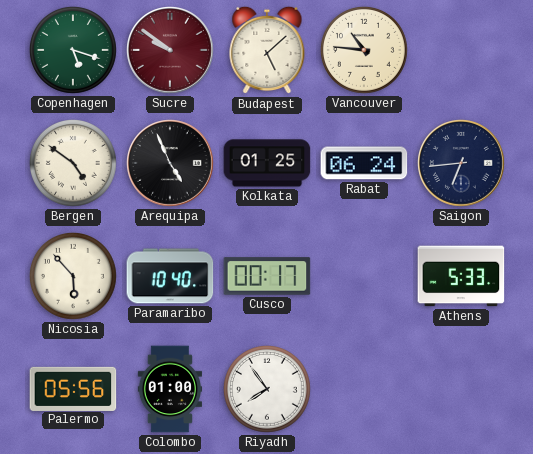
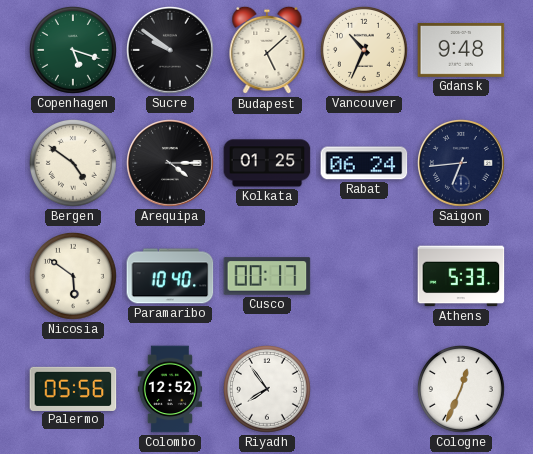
Sucre dial: burgundy -> black
Vancouver: 10:46 -> 10:34
Gdansk: none -> 9:48
Arequipa: 4:56 -> 4:15
Nicosia: 5:53 -> 5:51
Colombo: 01:00 -> 12:52
Cologne: none -> 12:34
